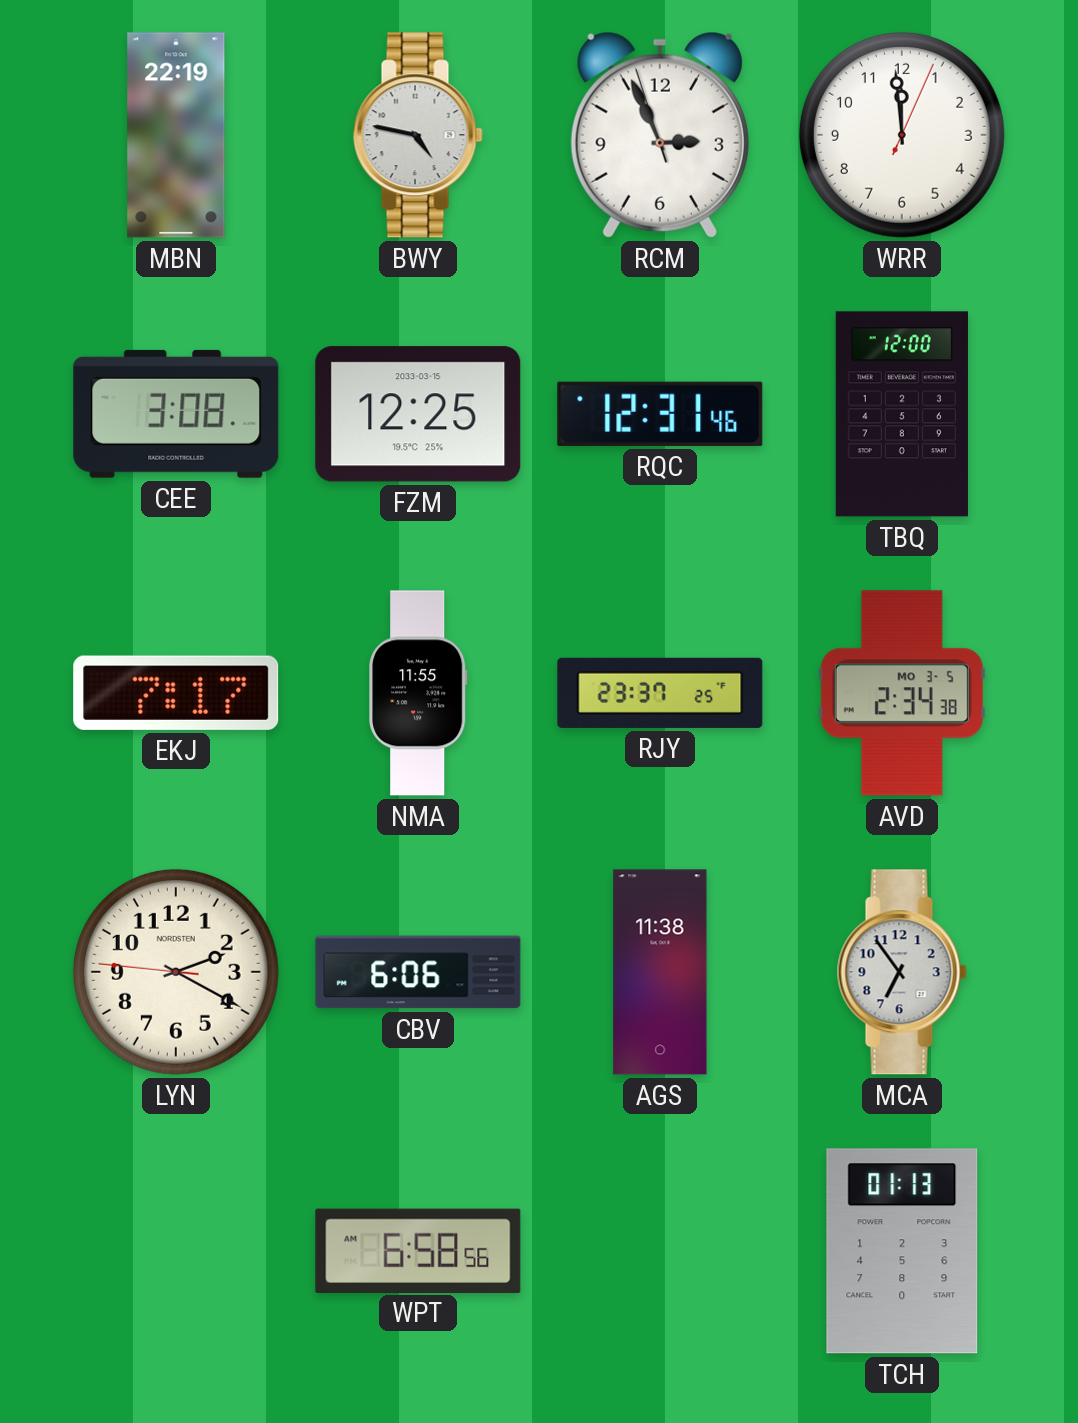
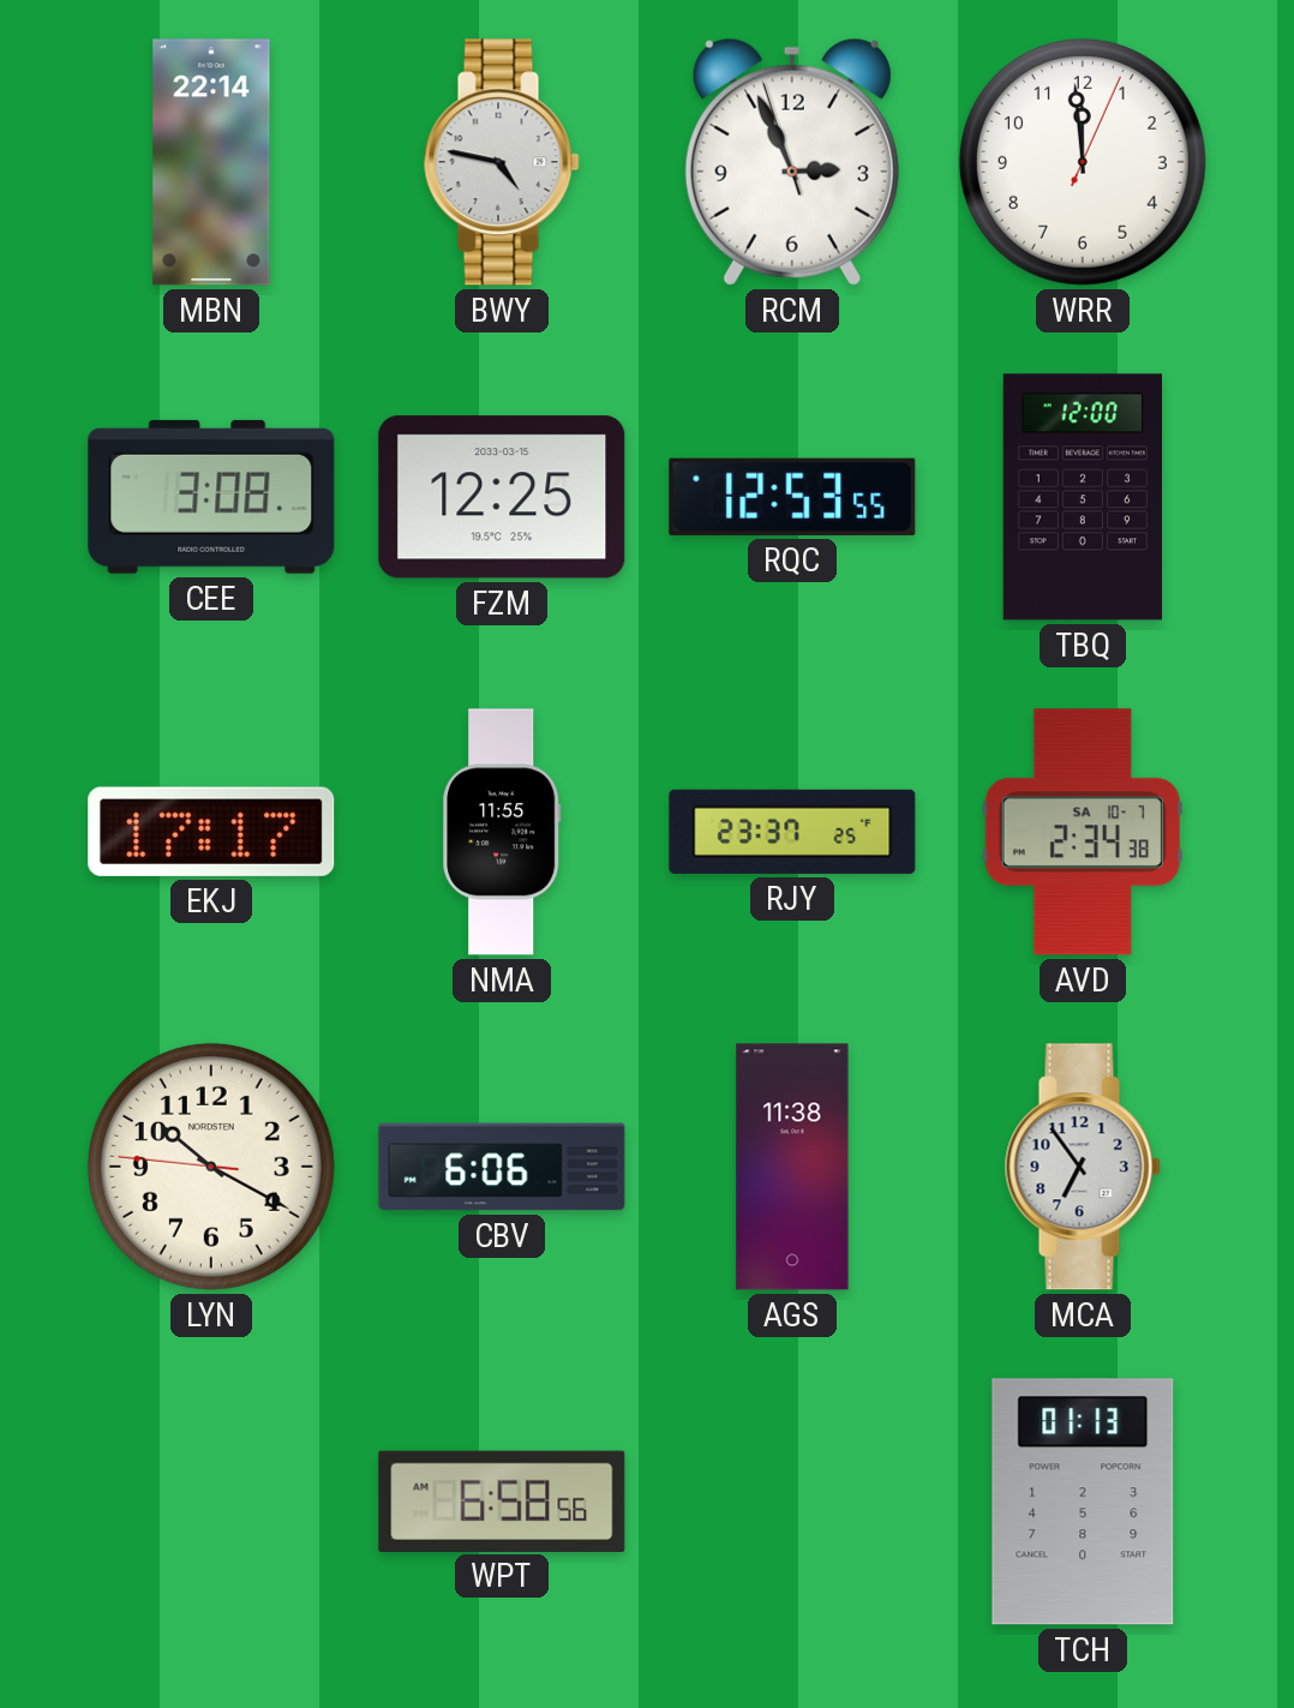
MBN: 22:19 -> 22:14
RQC: 12:31 -> 12:53
EKJ: 7:17 -> 17:17
AVD date: MO 3-5 -> SA 10-7
LYN: 2:19 -> 10:19
